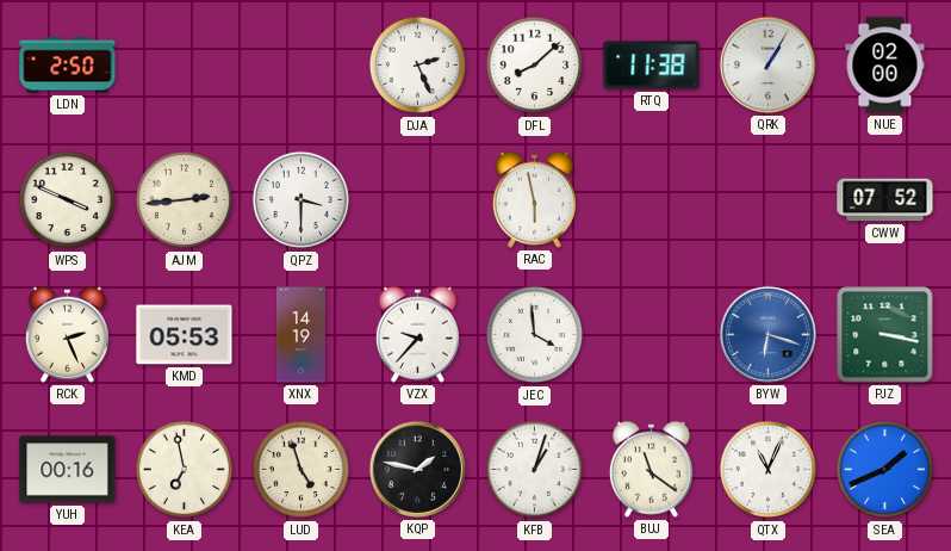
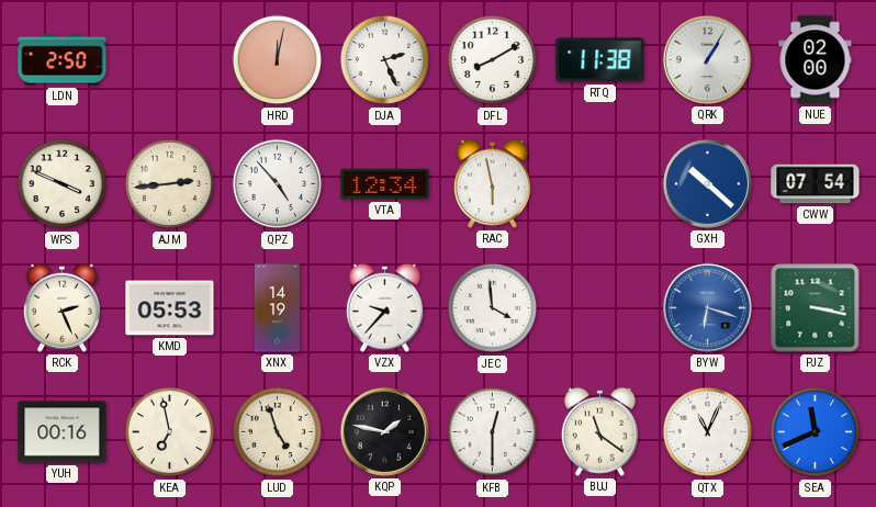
HRD: none -> 12:02
DFL: 8:08 -> 8:10
QPZ: 3:30 -> 4:53
VTA: none -> 12:34
GXH: none -> 10:22
CWW: 07:52 -> 07:54
KFB: 1:03 -> 12:30
SEA: 1:41 -> 11:41
